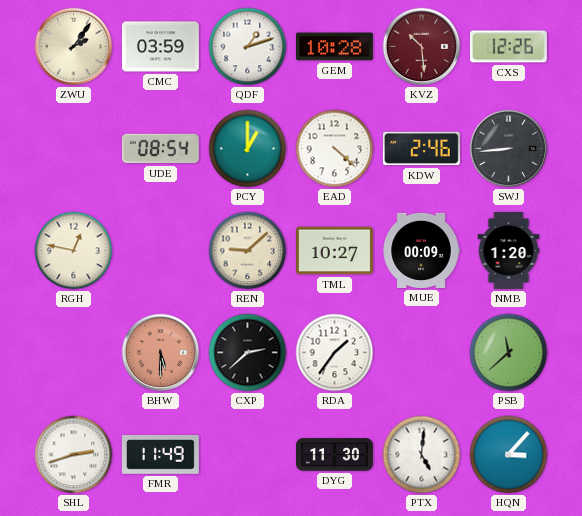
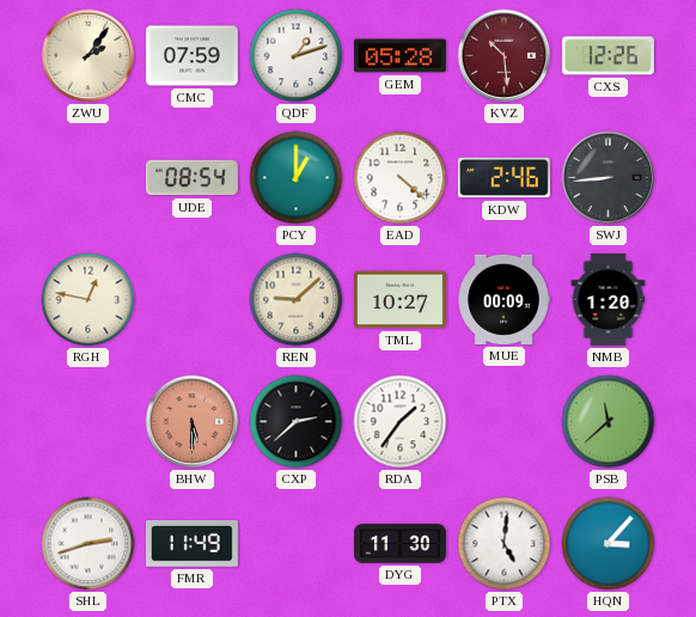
CMC: 03:59 -> 07:59
GEM: 10:28 -> 05:28
